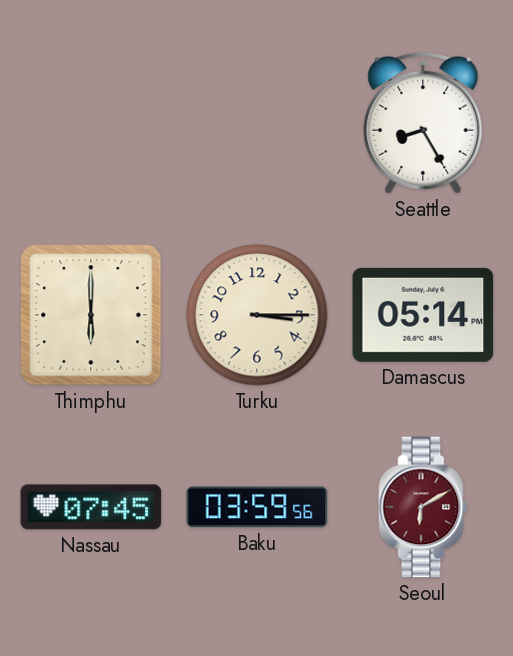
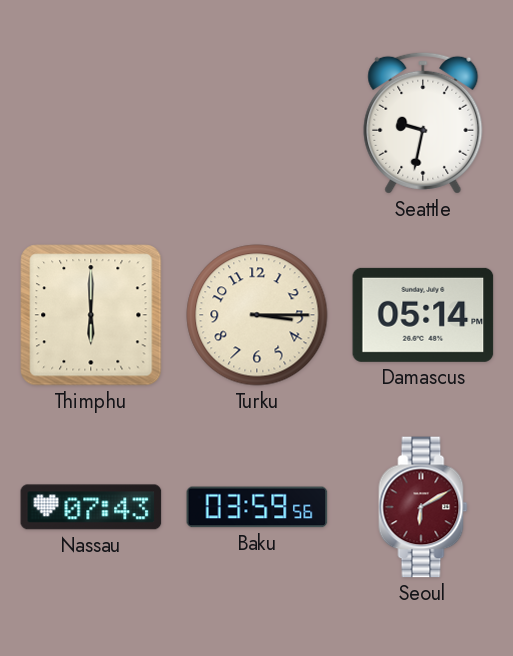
Seattle: 8:25 -> 9:32
Nassau: 07:45 -> 07:43
